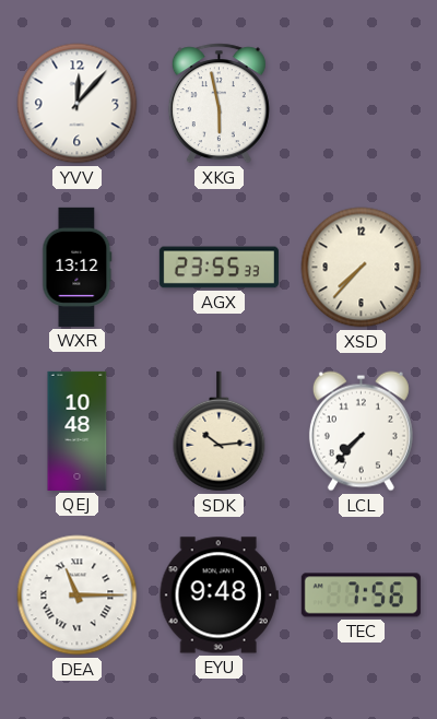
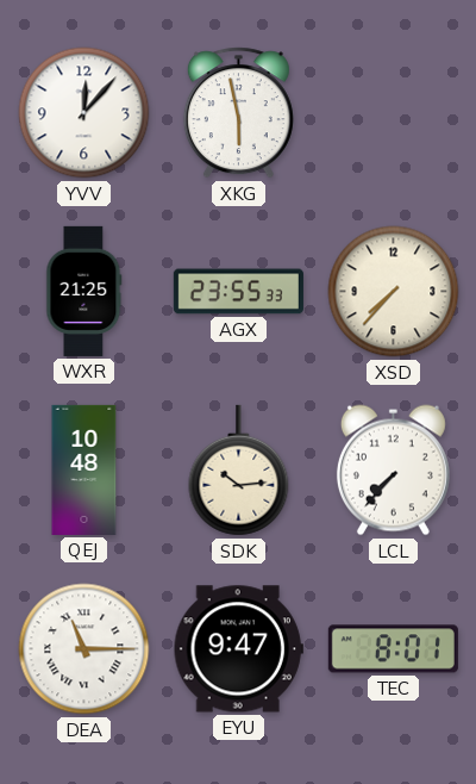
WXR: 13:12 -> 21:25
EYU: 9:48 -> 9:47
TEC: 7:56 -> 8:01
